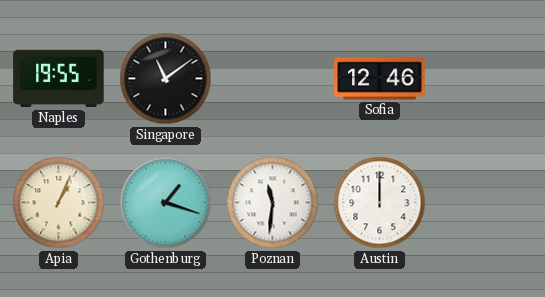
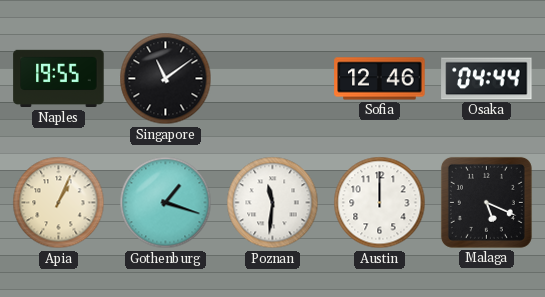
Osaka: none -> 04:44
Malaga: none -> 5:19
